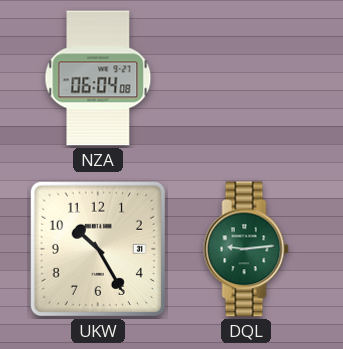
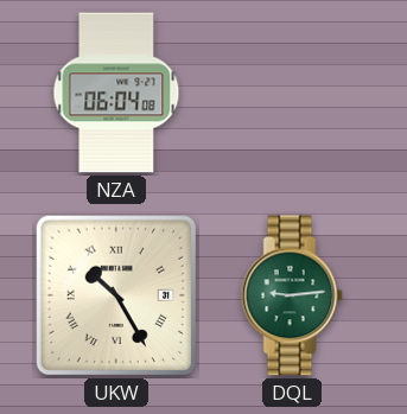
UKW numerals: Arabic -> Roman
